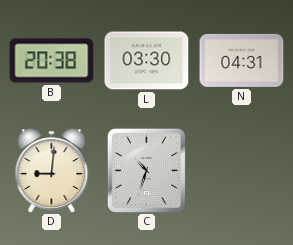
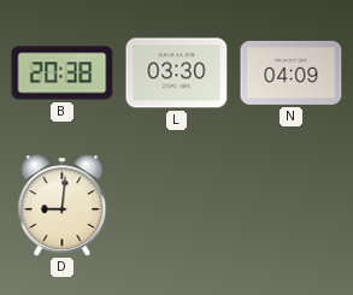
N: 04:31 -> 04:09
C: 10:33 -> none
